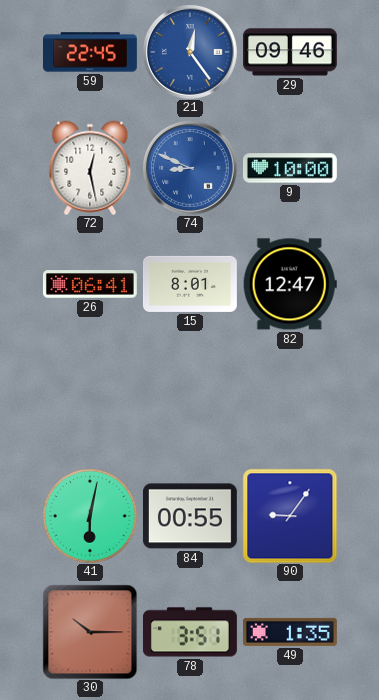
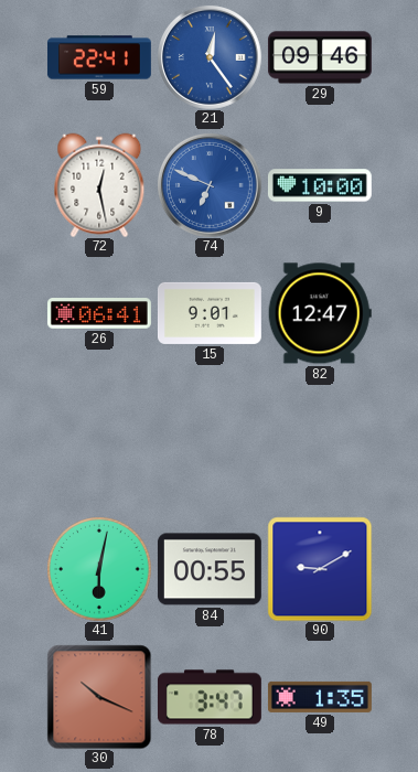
59: 22:45 -> 22:41
74: 8:49 -> 6:49
15: 8:01 -> 9:01
90: 9:06 -> 9:10
30: 10:15 -> 10:19
78: 3:51 -> 3:47
